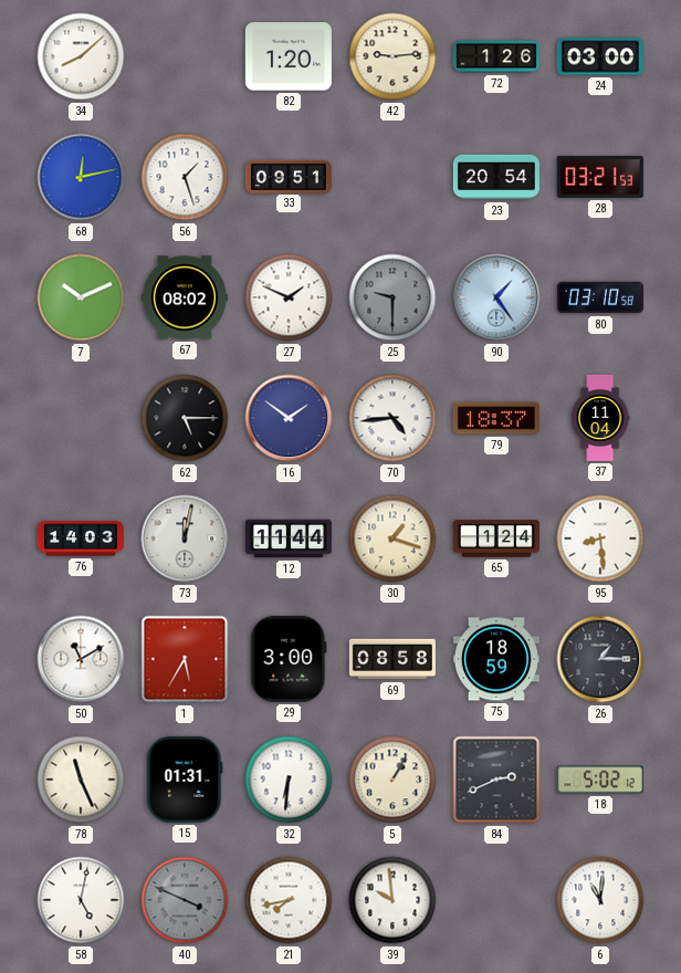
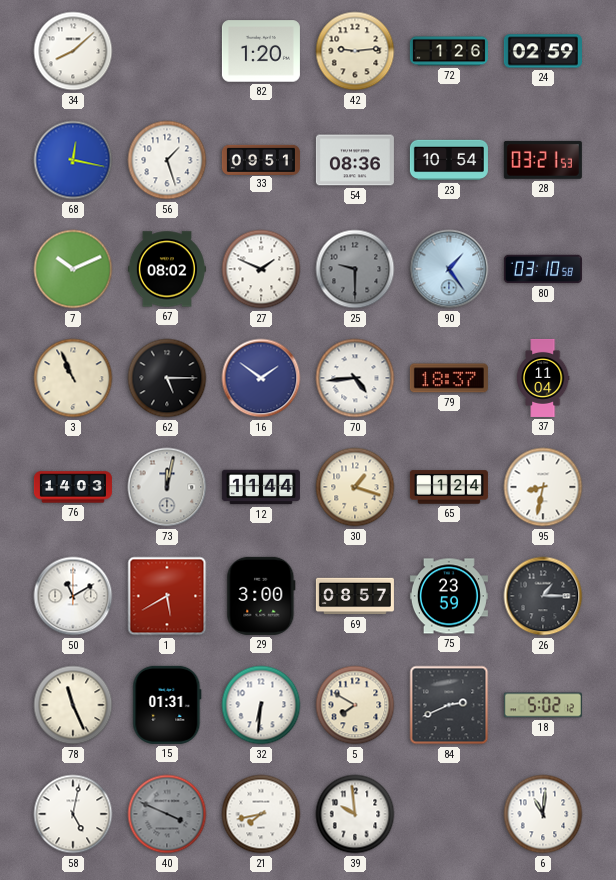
24: 03:00 -> 02:59
68: 12:13 -> 12:17
54: none -> 08:36
23: 20:54 -> 10:54
3: none -> 10:56
95: 8:29 -> 8:32
1: 5:35 -> 5:40
69: 08:58 -> 08:57
75: 18:59 -> 23:59
5: 1:05 -> 7:50
